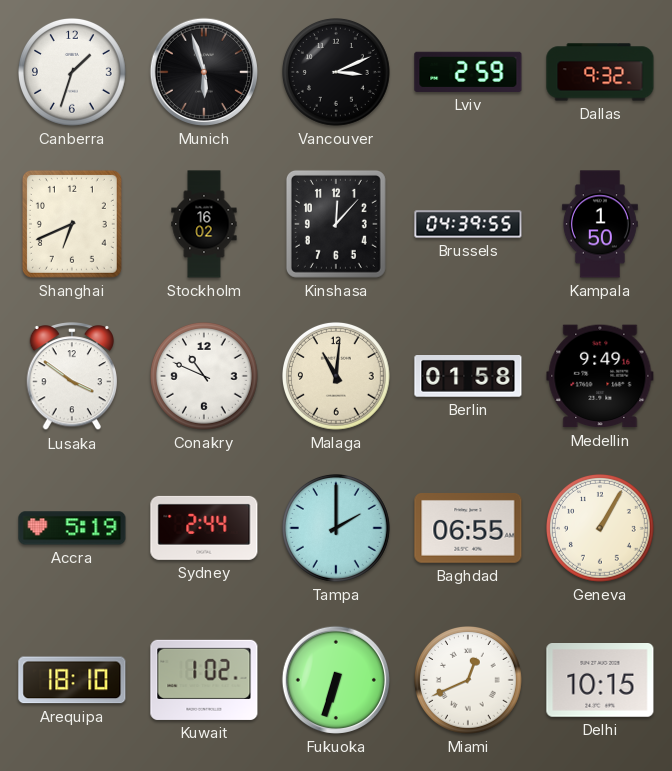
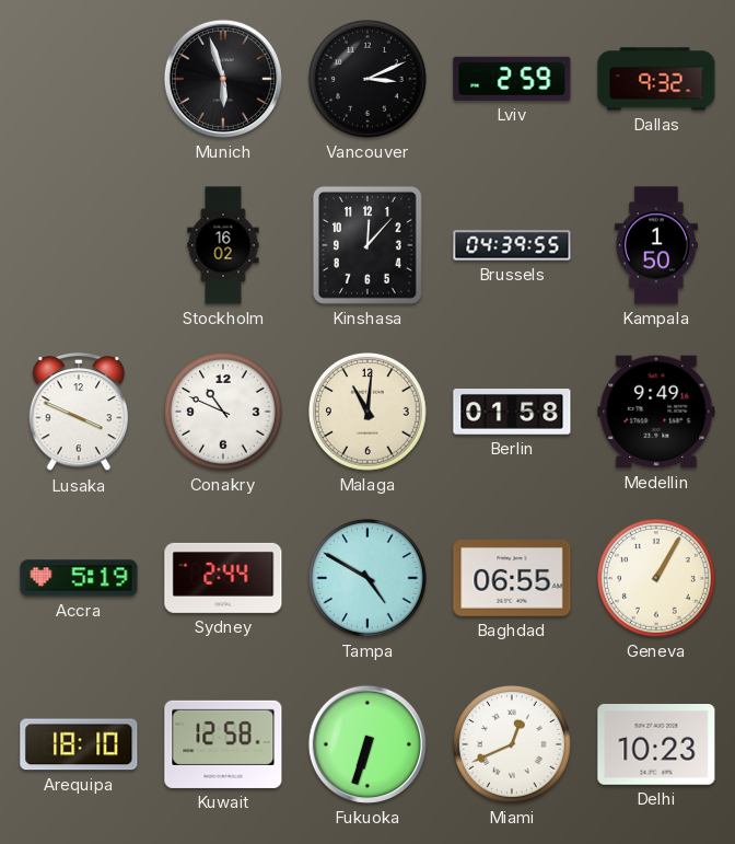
Canberra: 1:33 -> none
Shanghai: 6:41 -> none
Lusaka: 3:51 -> 3:49
Tampa: 2:00 -> 4:50
Kuwait: 1:02 -> 12:58
Delhi: 10:15 -> 10:23
